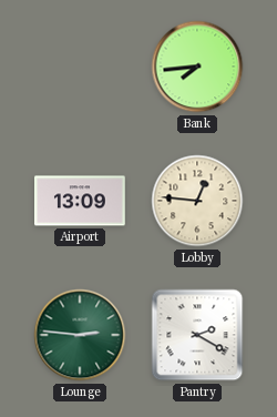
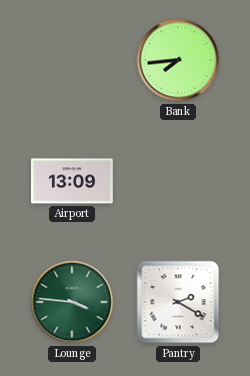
Lobby: 12:46 -> none
Lounge: 2:46 -> 3:46
